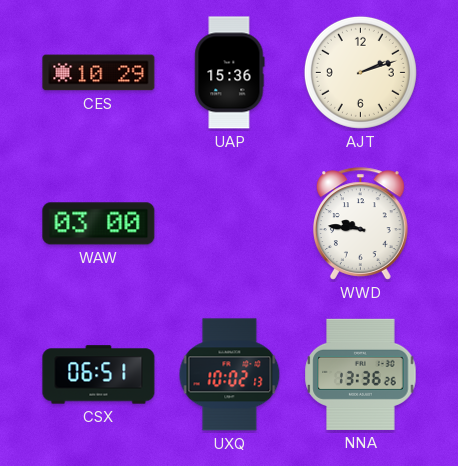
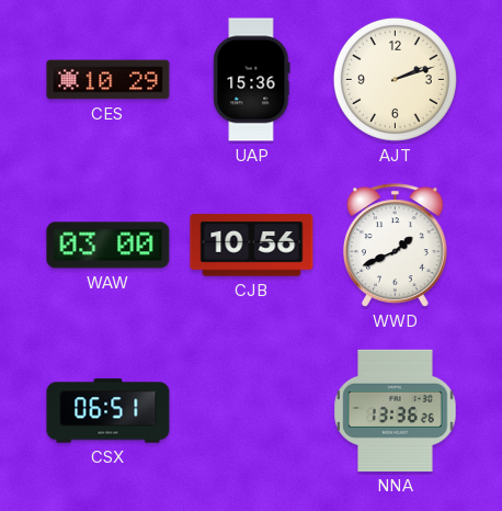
CJB: none -> 10:56
WWD: 9:46 -> 1:41
UXQ: 10:02 -> none
